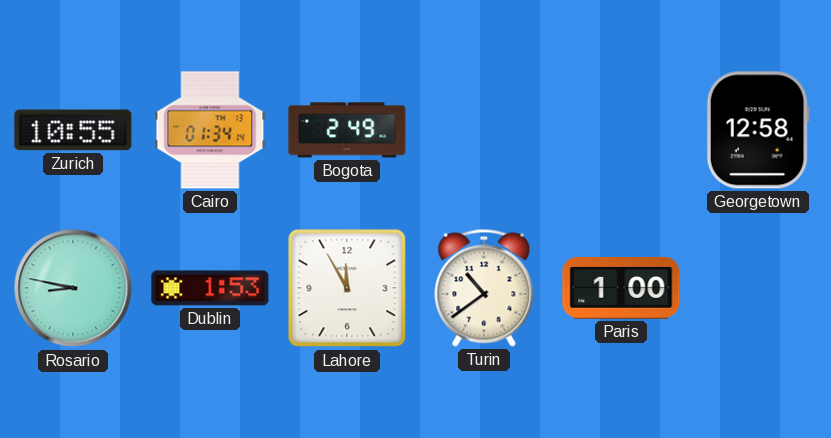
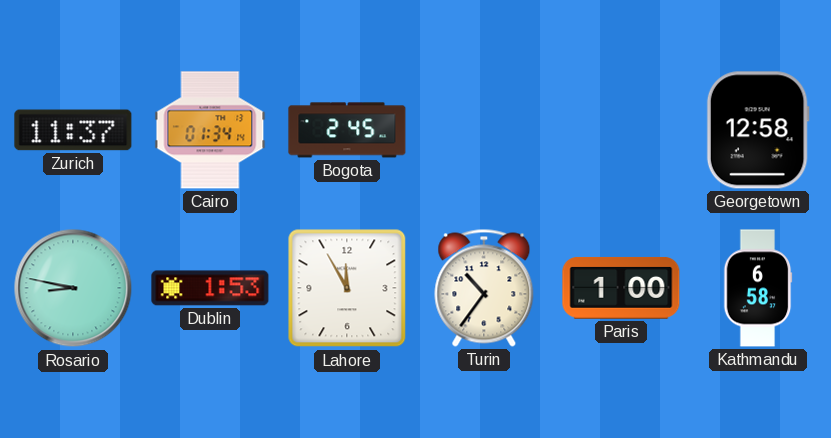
Zurich: 10:55 -> 11:37
Bogota: 2:49 -> 2:45
Turin: 10:39 -> 10:36
Kathmandu: none -> 6:58
